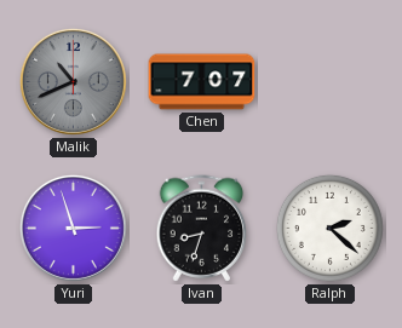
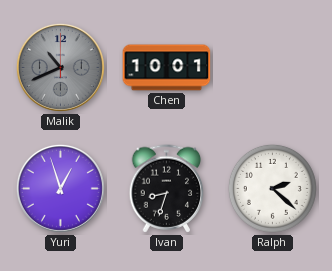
Chen: 7:07 -> 10:01
Yuri: 2:57 -> 12:57
